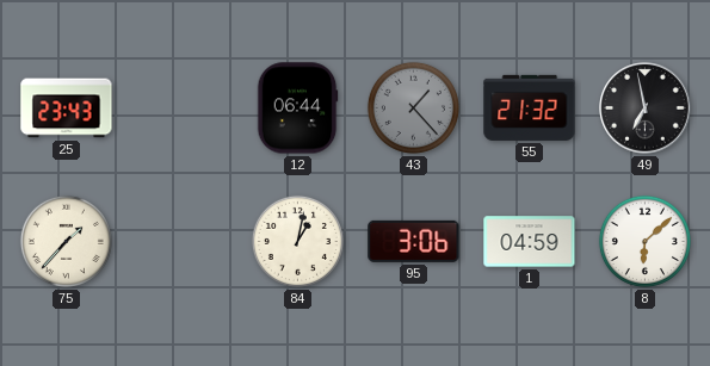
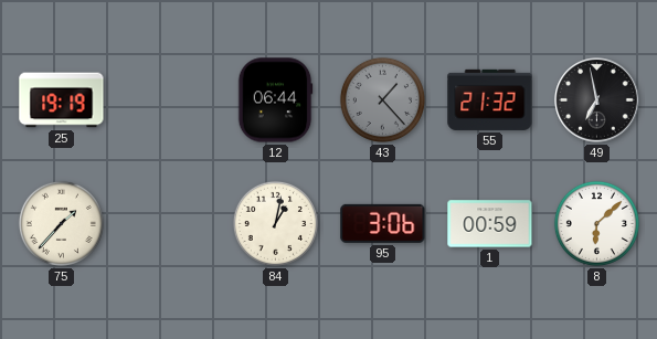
25: 23:43 -> 19:19
1: 04:59 -> 00:59
